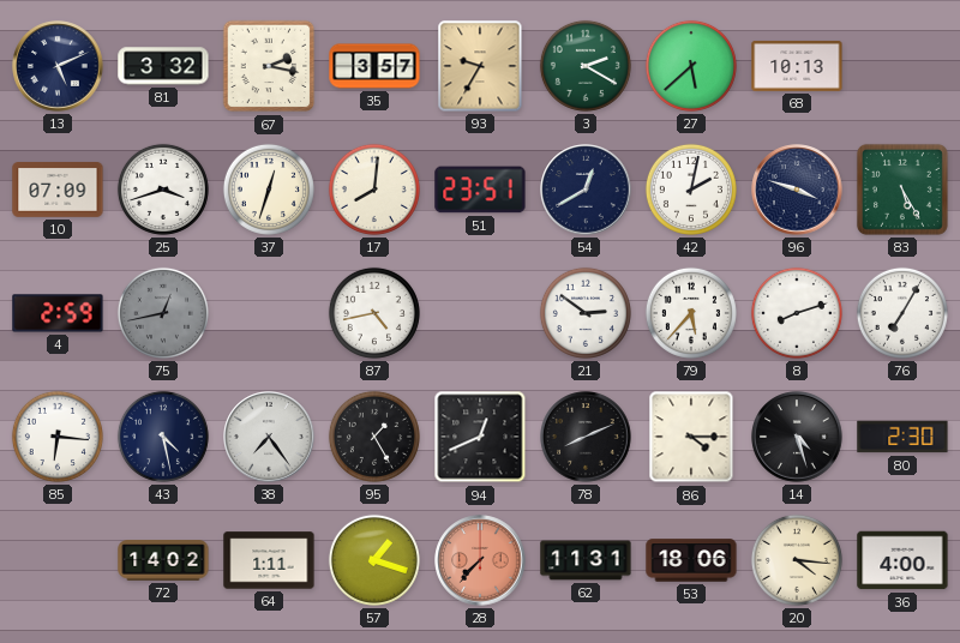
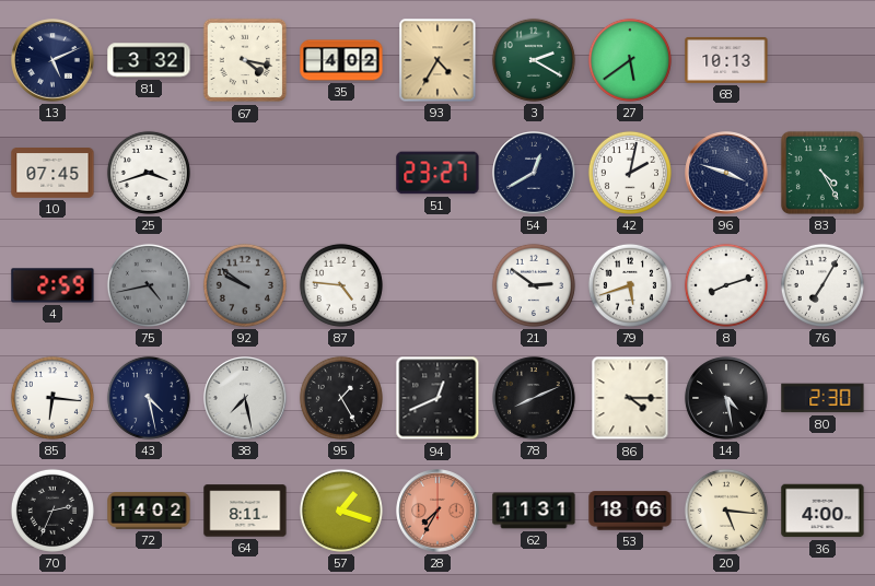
67: 2:17 -> 4:17
35: 3:57 -> 4:02
93: 9:35 -> 4:35
27: 5:38 -> 5:39
10: 07:09 -> 07:45
37: 12:33 -> none
17: 8:01 -> none
51: 23:51 -> 23:27
83: 5:25 -> 4:25
75: 12:43 -> 4:43
92: none -> 9:51
87: 4:43 -> 4:46
79: 5:37 -> 5:42
38: 7:24 -> 7:28
14: 4:27 -> 4:28
70: none -> 2:34
64: 1:11 -> 8:11
28: 7:37 -> 7:35
20: 4:16 -> 5:16
